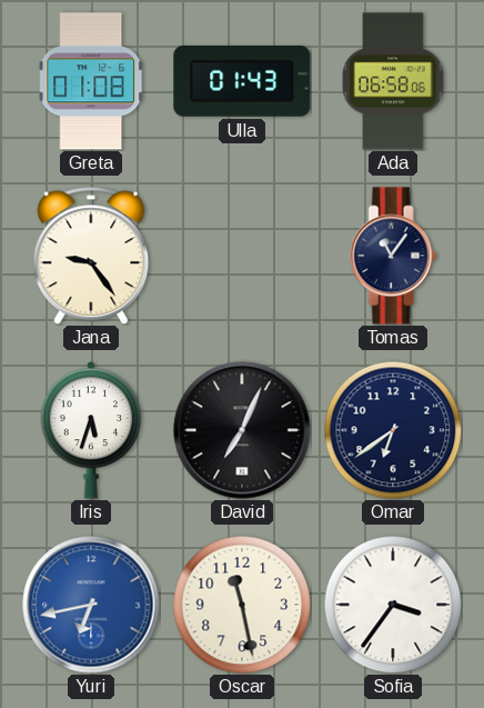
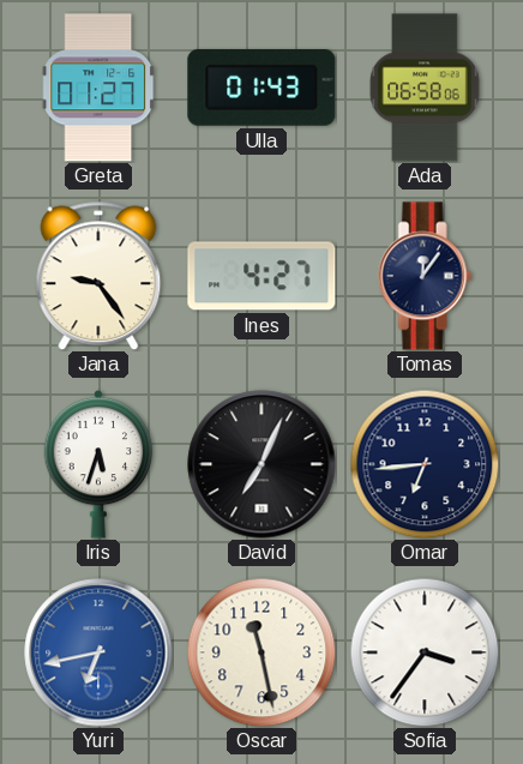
Greta: 01:08 -> 01:27
Ines: none -> 4:27
Tomas: 11:06 -> 12:06
Omar: 6:39 -> 6:44
